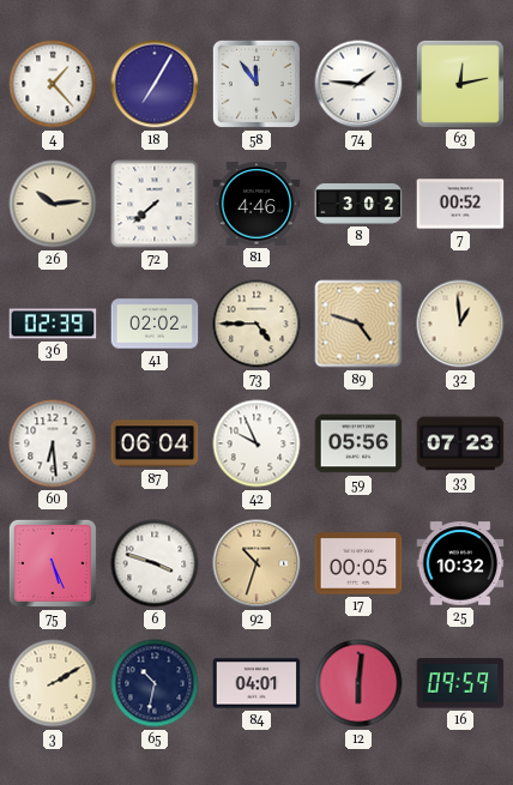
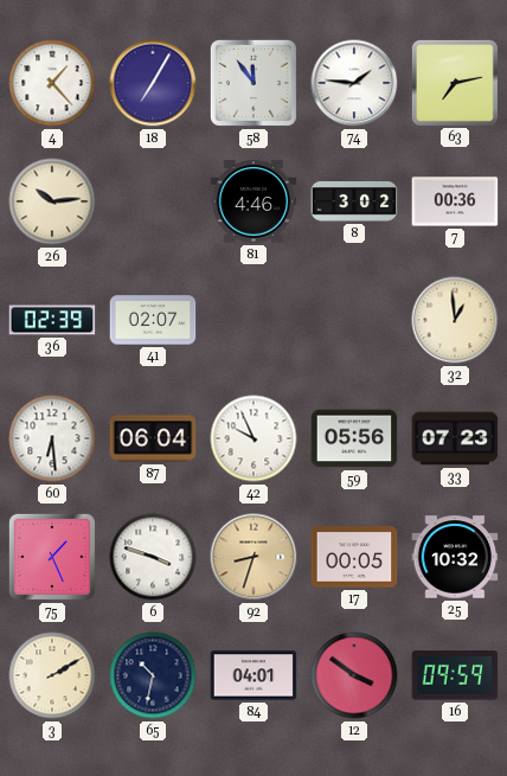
63: 12:13 -> 7:13
72: 7:38 -> none
7: 00:52 -> 00:36
41: 02:02 -> 02:07
73: 4:45 -> none
89: 4:48 -> none
75: 5:26 -> 1:26
92: 10:33 -> 8:33
12: 6:01 -> 3:51
